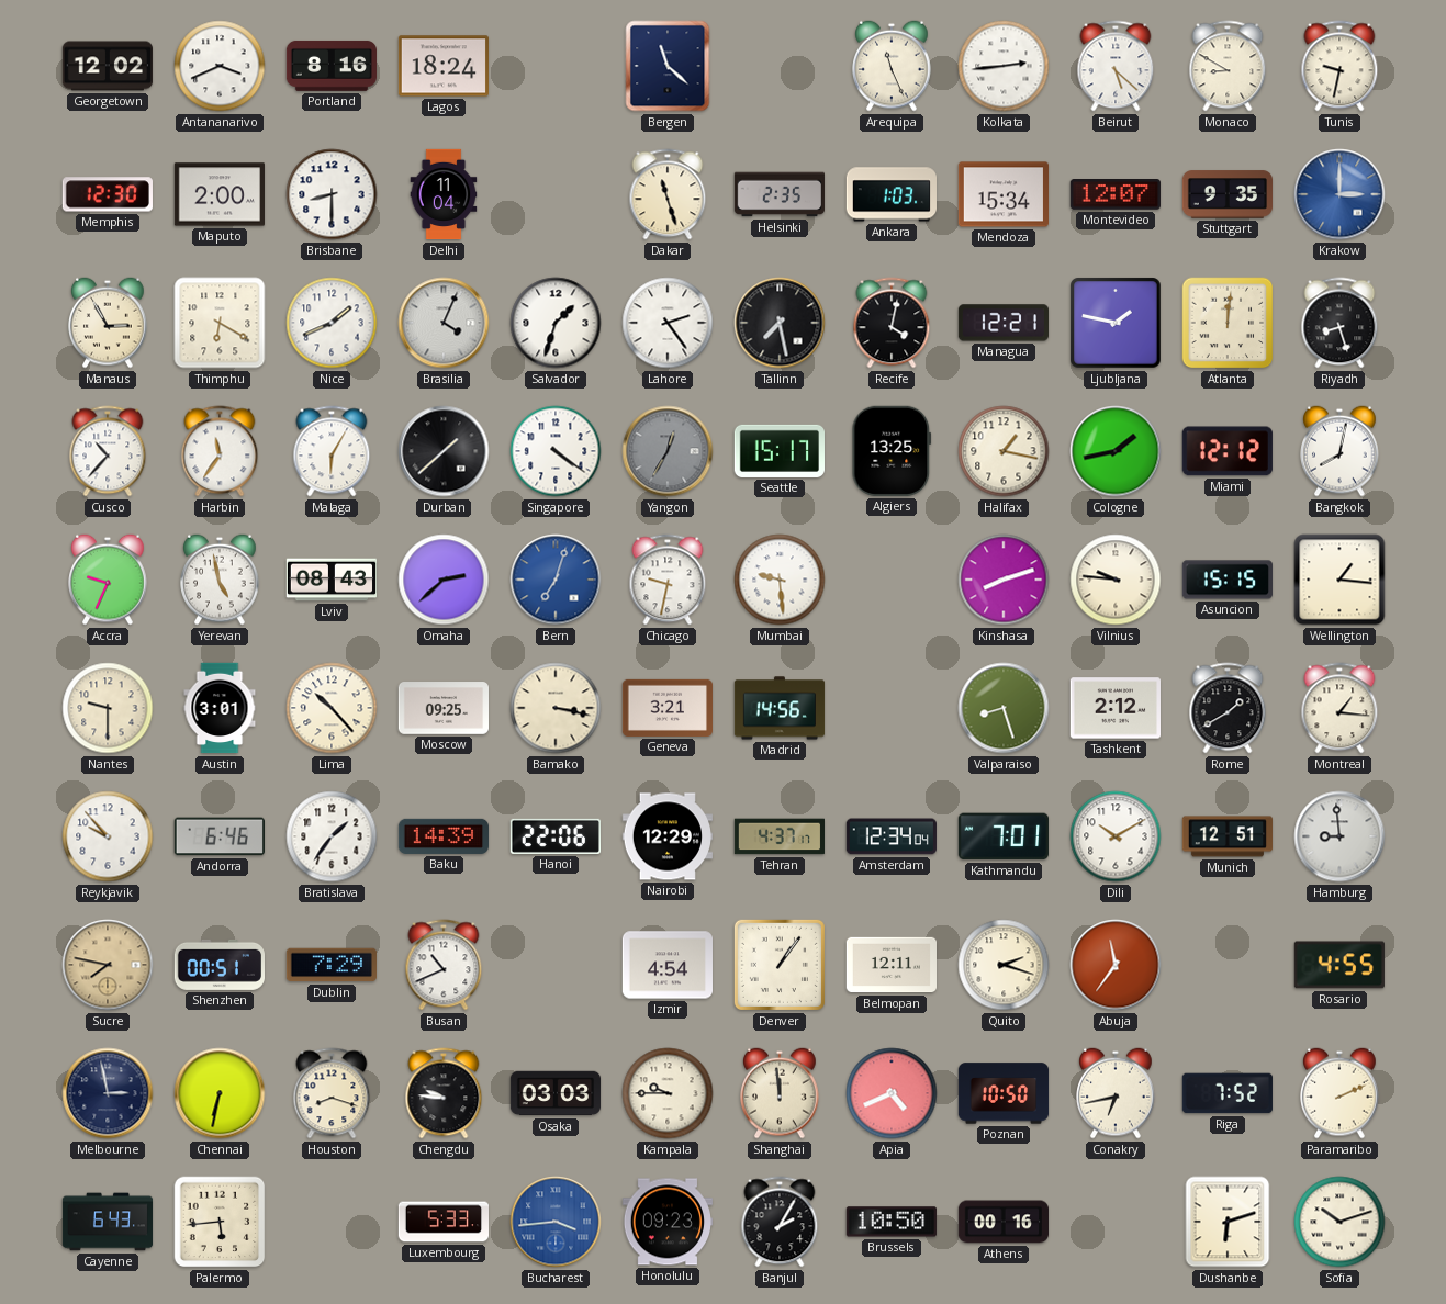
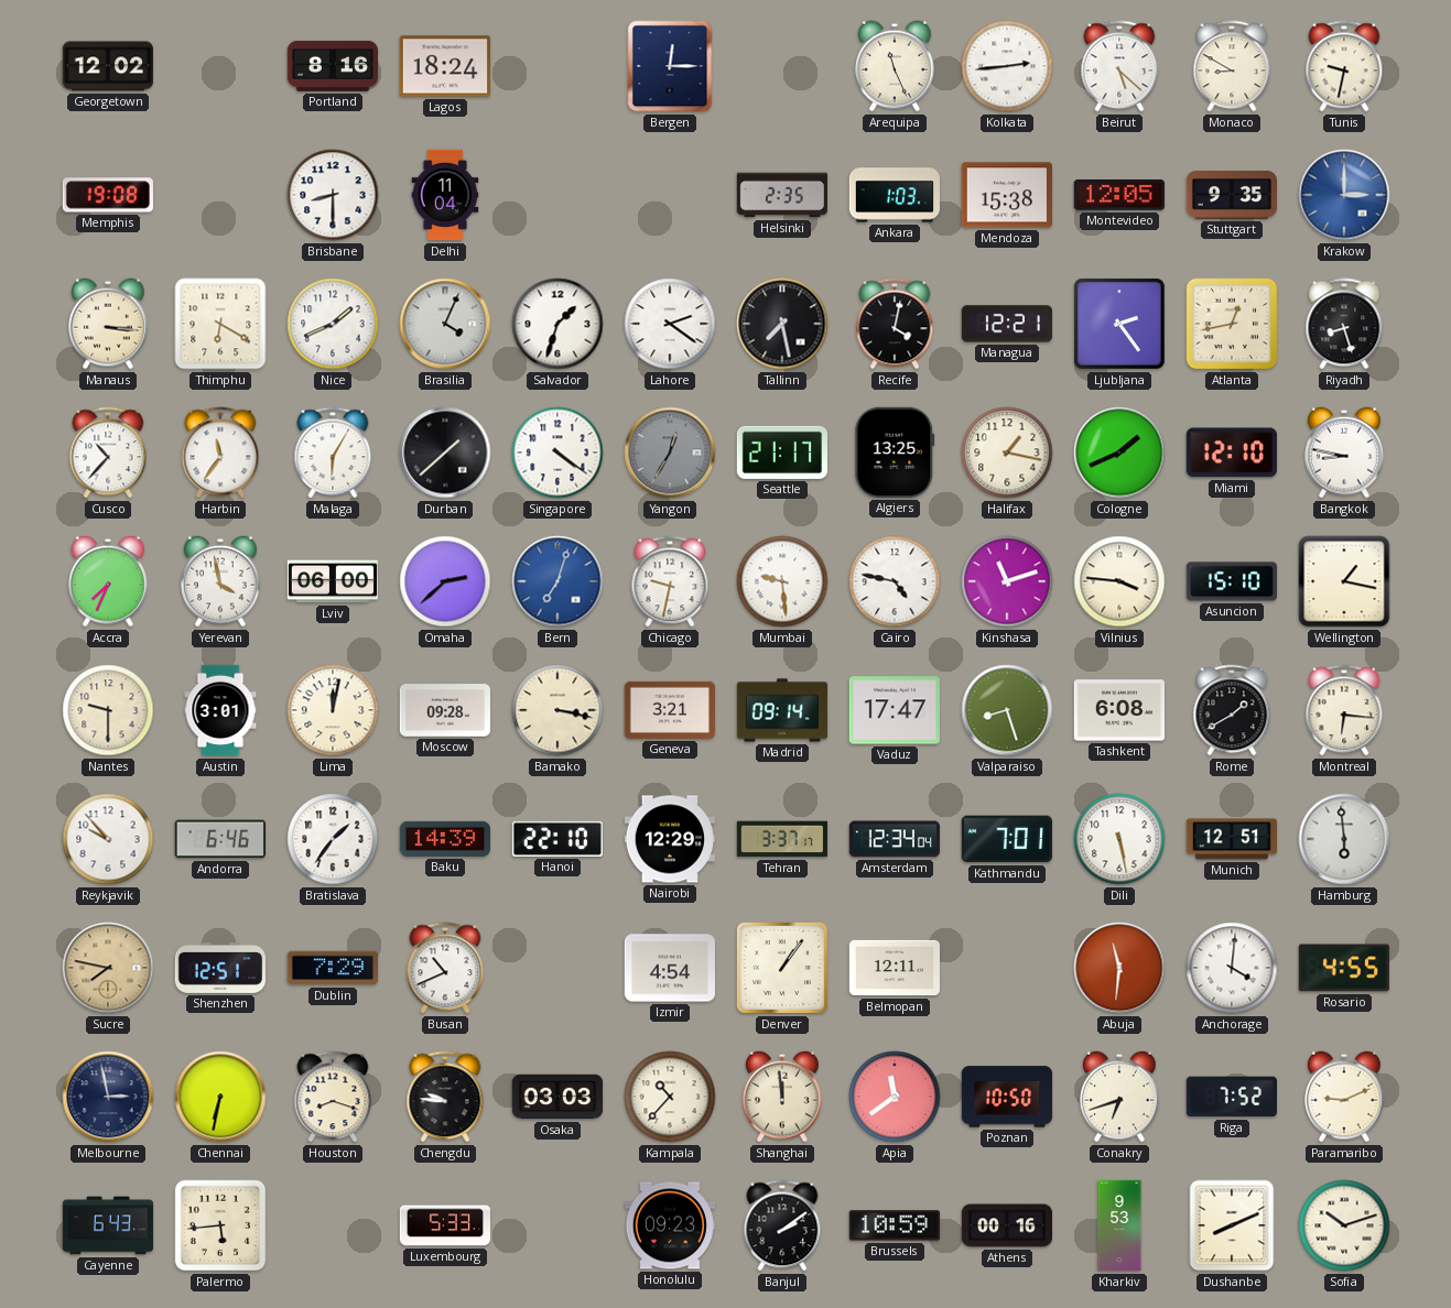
Antananarivo: 3:41 -> none
Bergen: 11:22 -> 12:15
Memphis: 12:30 -> 19:08
Maputo: 2:00 -> none
Dakar: 11:27 -> none
Mendoza: 15:34 -> 15:38
Montevideo: 12:07 -> 12:05
Manaus: 2:55 -> 3:16
Lahore: 2:24 -> 2:21
Ljubljana: 1:47 -> 2:24
Atlanta: 12:01 -> 12:43
Seattle: 15:17 -> 21:17
Cologne: 1:43 -> 1:41
Miami: 12:12 -> 12:10
Bangkok: 8:02 -> 8:47
Accra: 9:34 -> 7:34
Yerevan: 4:58 -> 3:58
Lviv: 08:43 -> 06:00
Cairo: none -> 4:47
Kinshasa: 8:12 -> 11:12
Vilnius: 9:46 -> 3:46
Asuncion: 15:15 -> 15:10
Wellington: 1:16 -> 1:17
Lima: 10:23 -> 12:02
Moscow: 09:25 -> 09:28
Madrid: 14:56 -> 09:14
Vaduz: none -> 17:47
Tashkent: 2:12 -> 6:08
Montreal: 1:16 -> 6:16
Hanoi: 22:06 -> 22:10
Tehran: 4:37 -> 3:37
Dili: 10:10 -> 5:28
Hamburg: 8:59 -> 5:59
Shenzhen: 00:51 -> 12:51
Quito: 2:18 -> none
Abuja: 11:36 -> 11:31
Anchorage: none -> 4:01
Kampala: 9:45 -> 10:37
Apia: 4:41 -> 11:39
Conakry: 6:43 -> 6:42
Paramaribo: 2:11 -> 9:11
Bucharest: 3:44 -> none
Banjul: 2:05 -> 2:09
Brussels: 10:50 -> 10:59
Kharkiv: none -> 9:53
Dushanbe: 6:12 -> 8:11
